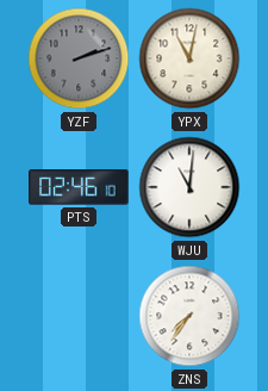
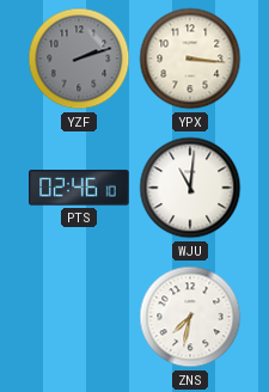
YPX: 11:02 -> 3:16
ZNS: 7:36 -> 7:32
